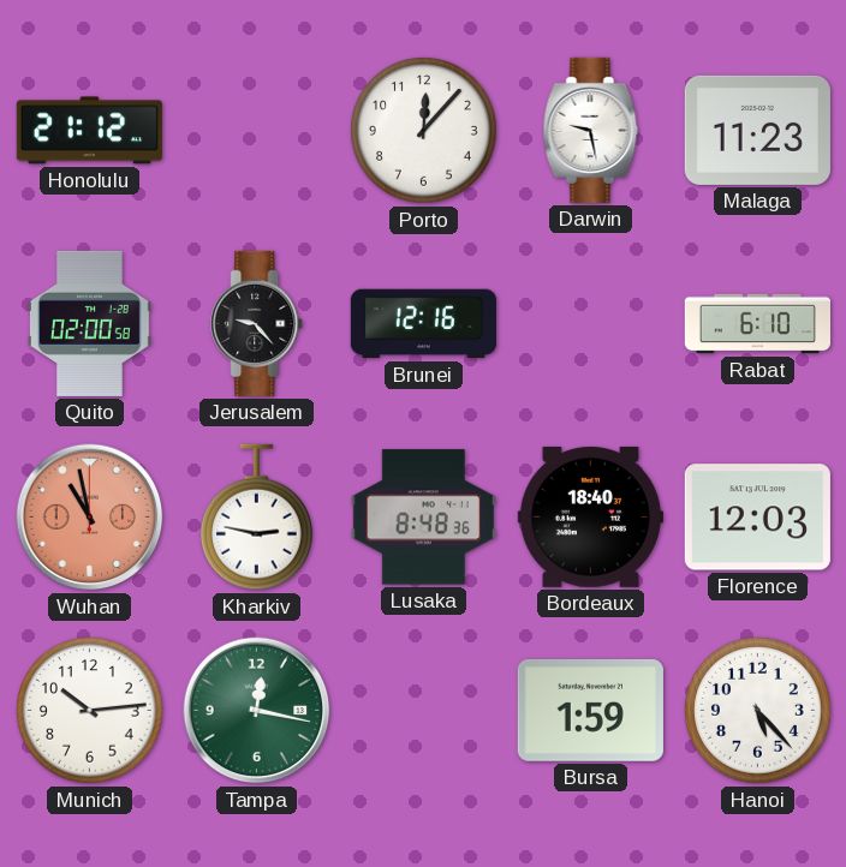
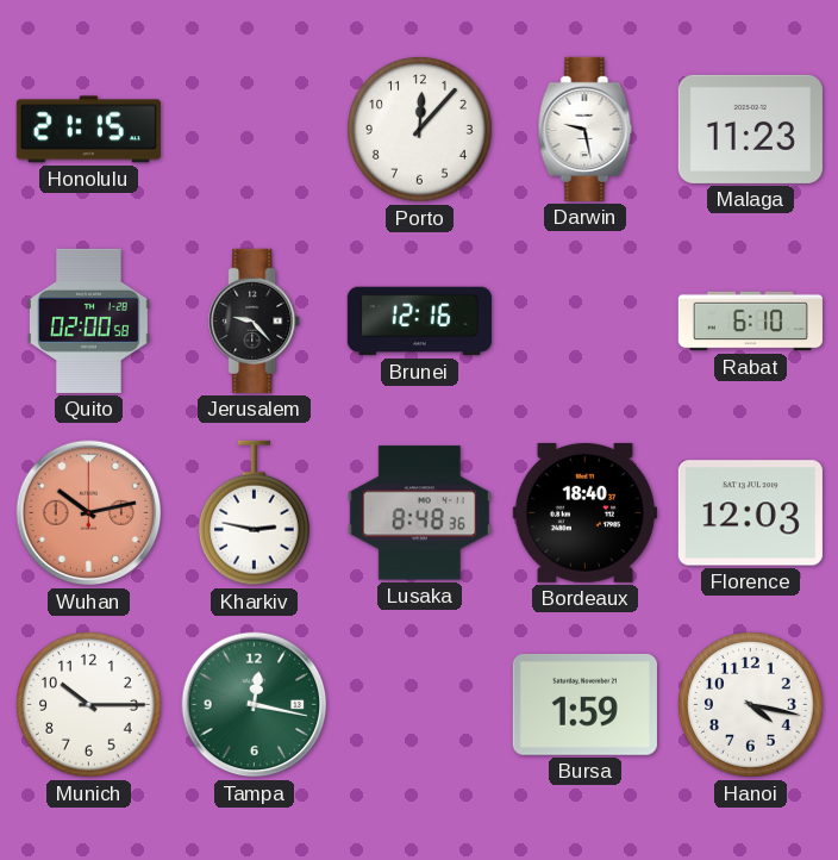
Honolulu: 21:12 -> 21:15
Wuhan: 10:58 -> 10:13
Munich: 10:14 -> 10:15
Hanoi: 5:23 -> 4:17
